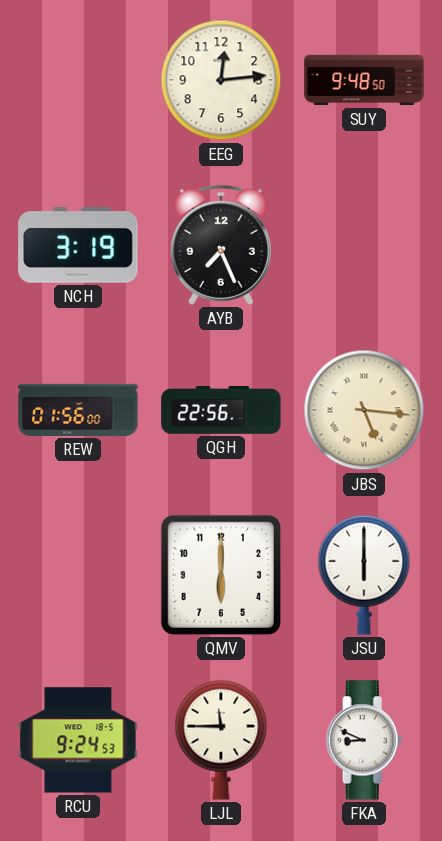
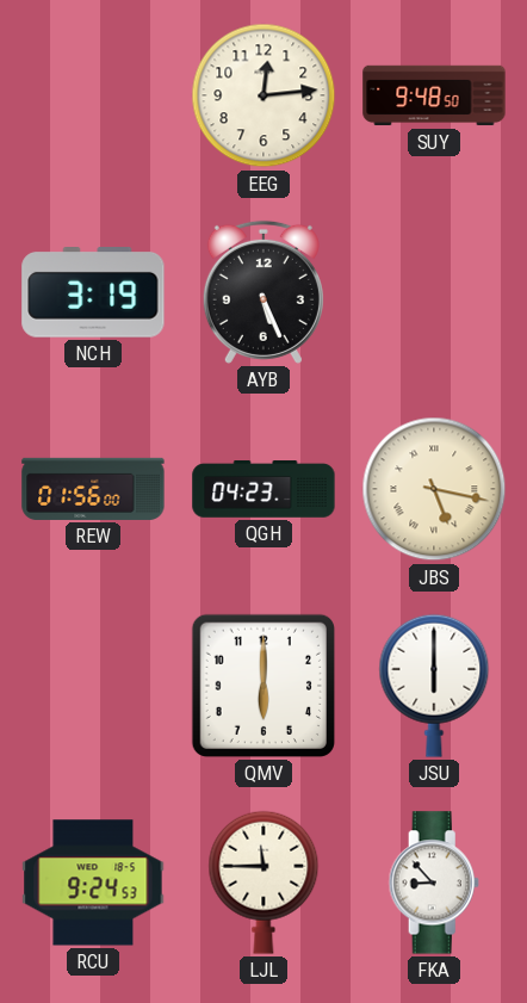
AYB: 7:26 -> 5:26
QGH: 22:56 -> 04:23
JBS: 5:16 -> 5:17
FKA: 8:49 -> 8:53
